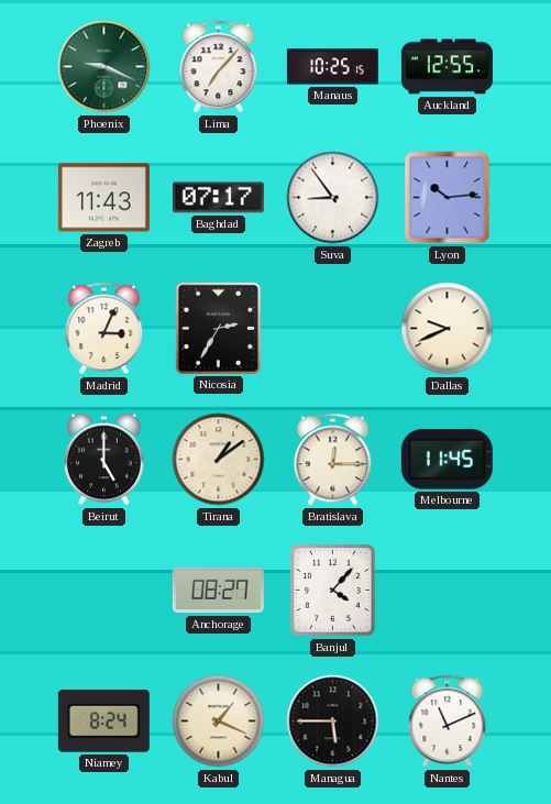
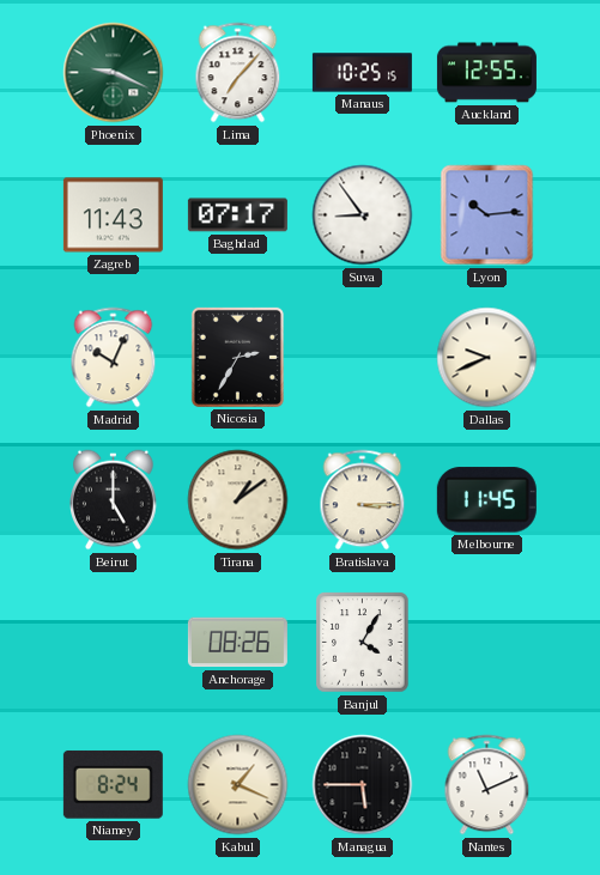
Madrid: 3:04 -> 10:04
Bratislava: 12:15 -> 3:15
Anchorage: 08:27 -> 08:26
Banjul: 4:07 -> 4:05
